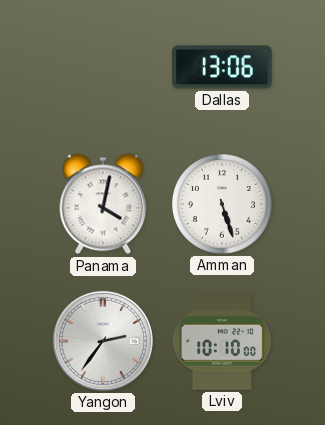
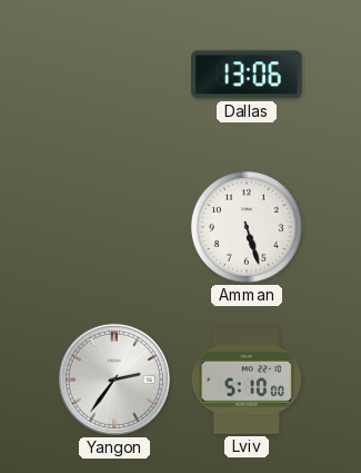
Panama: 4:02 -> none
Lviv: 10:10 -> 5:10
